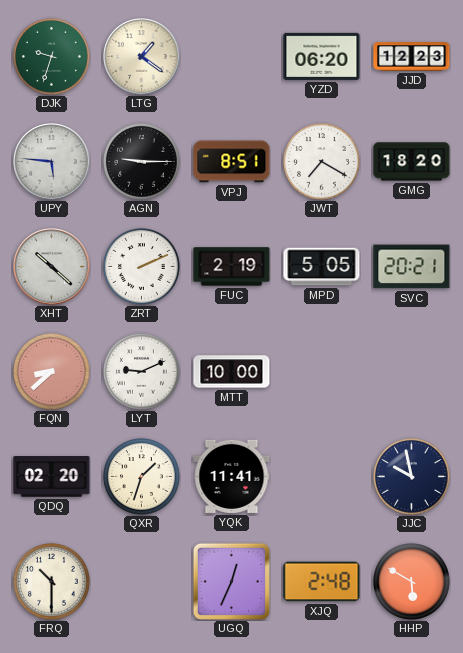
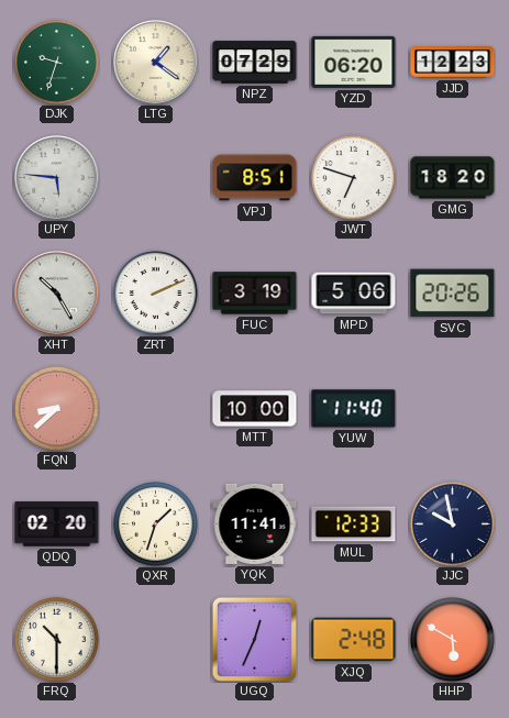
NPZ: none -> 07:29
AGN: 9:15 -> none
JWT: 7:20 -> 6:48
XHT: 10:22 -> 10:25
FUC: 2:19 -> 3:19
MPD: 5:05 -> 5:06
SVC: 20:21 -> 20:26
LYT: 9:11 -> none
YUW: none -> 11:40
MUL: none -> 12:33
